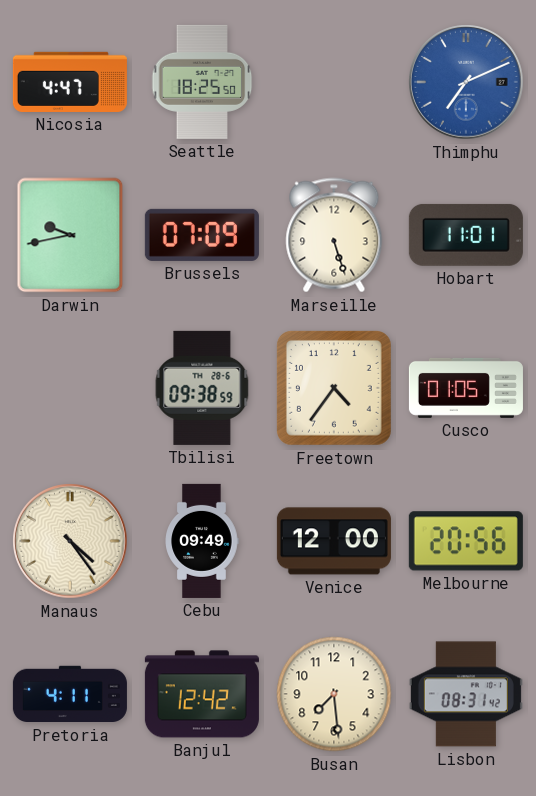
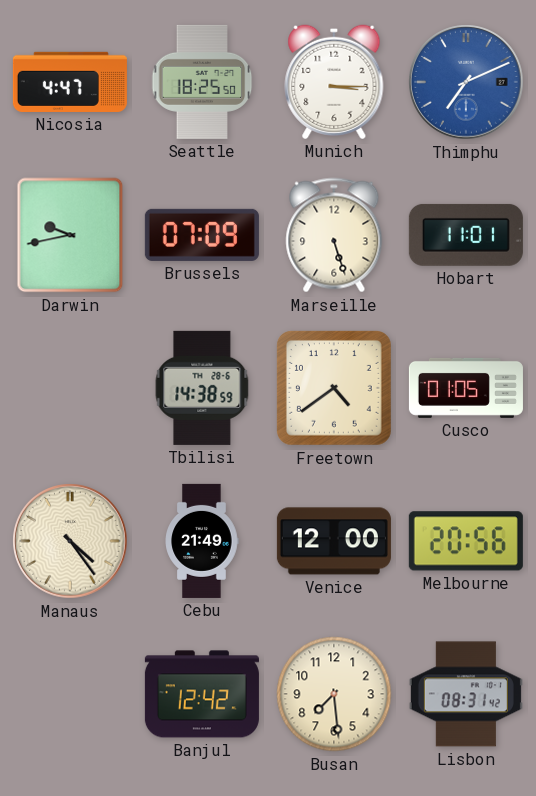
Munich: none -> 3:15
Tbilisi: 09:38 -> 14:38
Freetown: 4:36 -> 4:39
Cebu: 09:49 -> 21:49
Pretoria: 4:11 -> none
